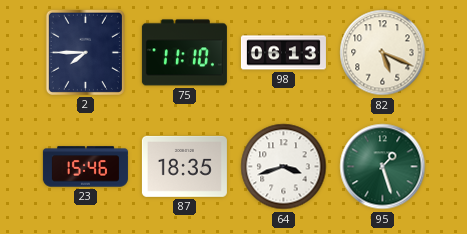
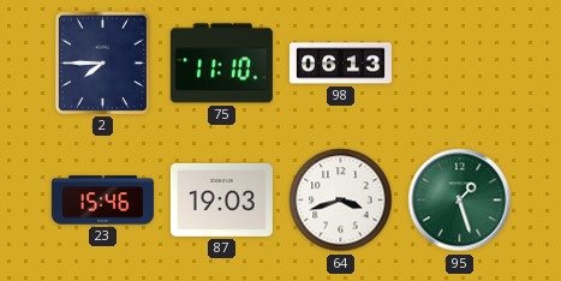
82: 5:19 -> none
87: 18:35 -> 19:03
